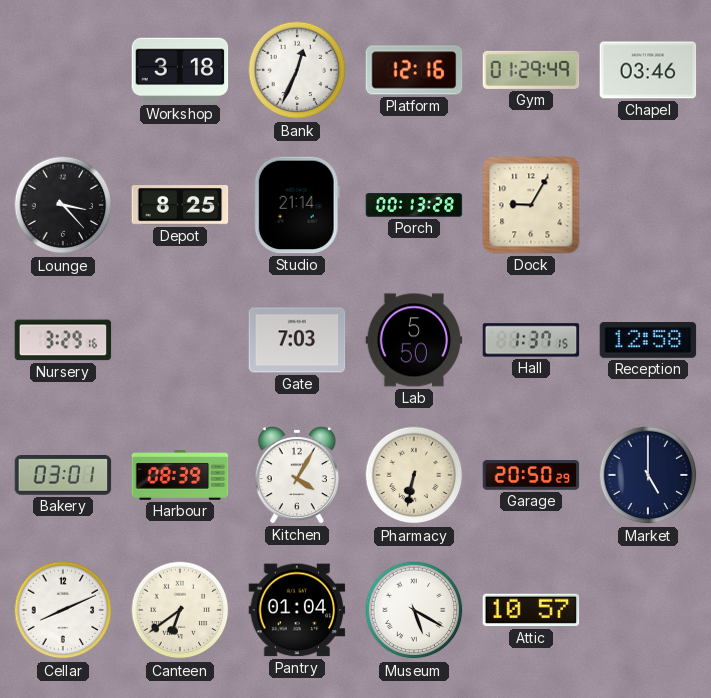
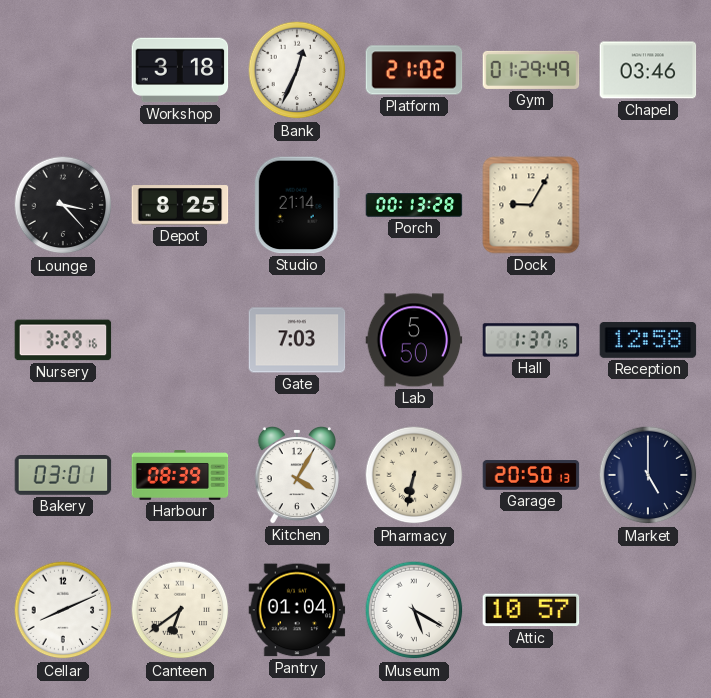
Platform: 12:16 -> 21:02
Garage: 20:50:29 -> 20:50:13
